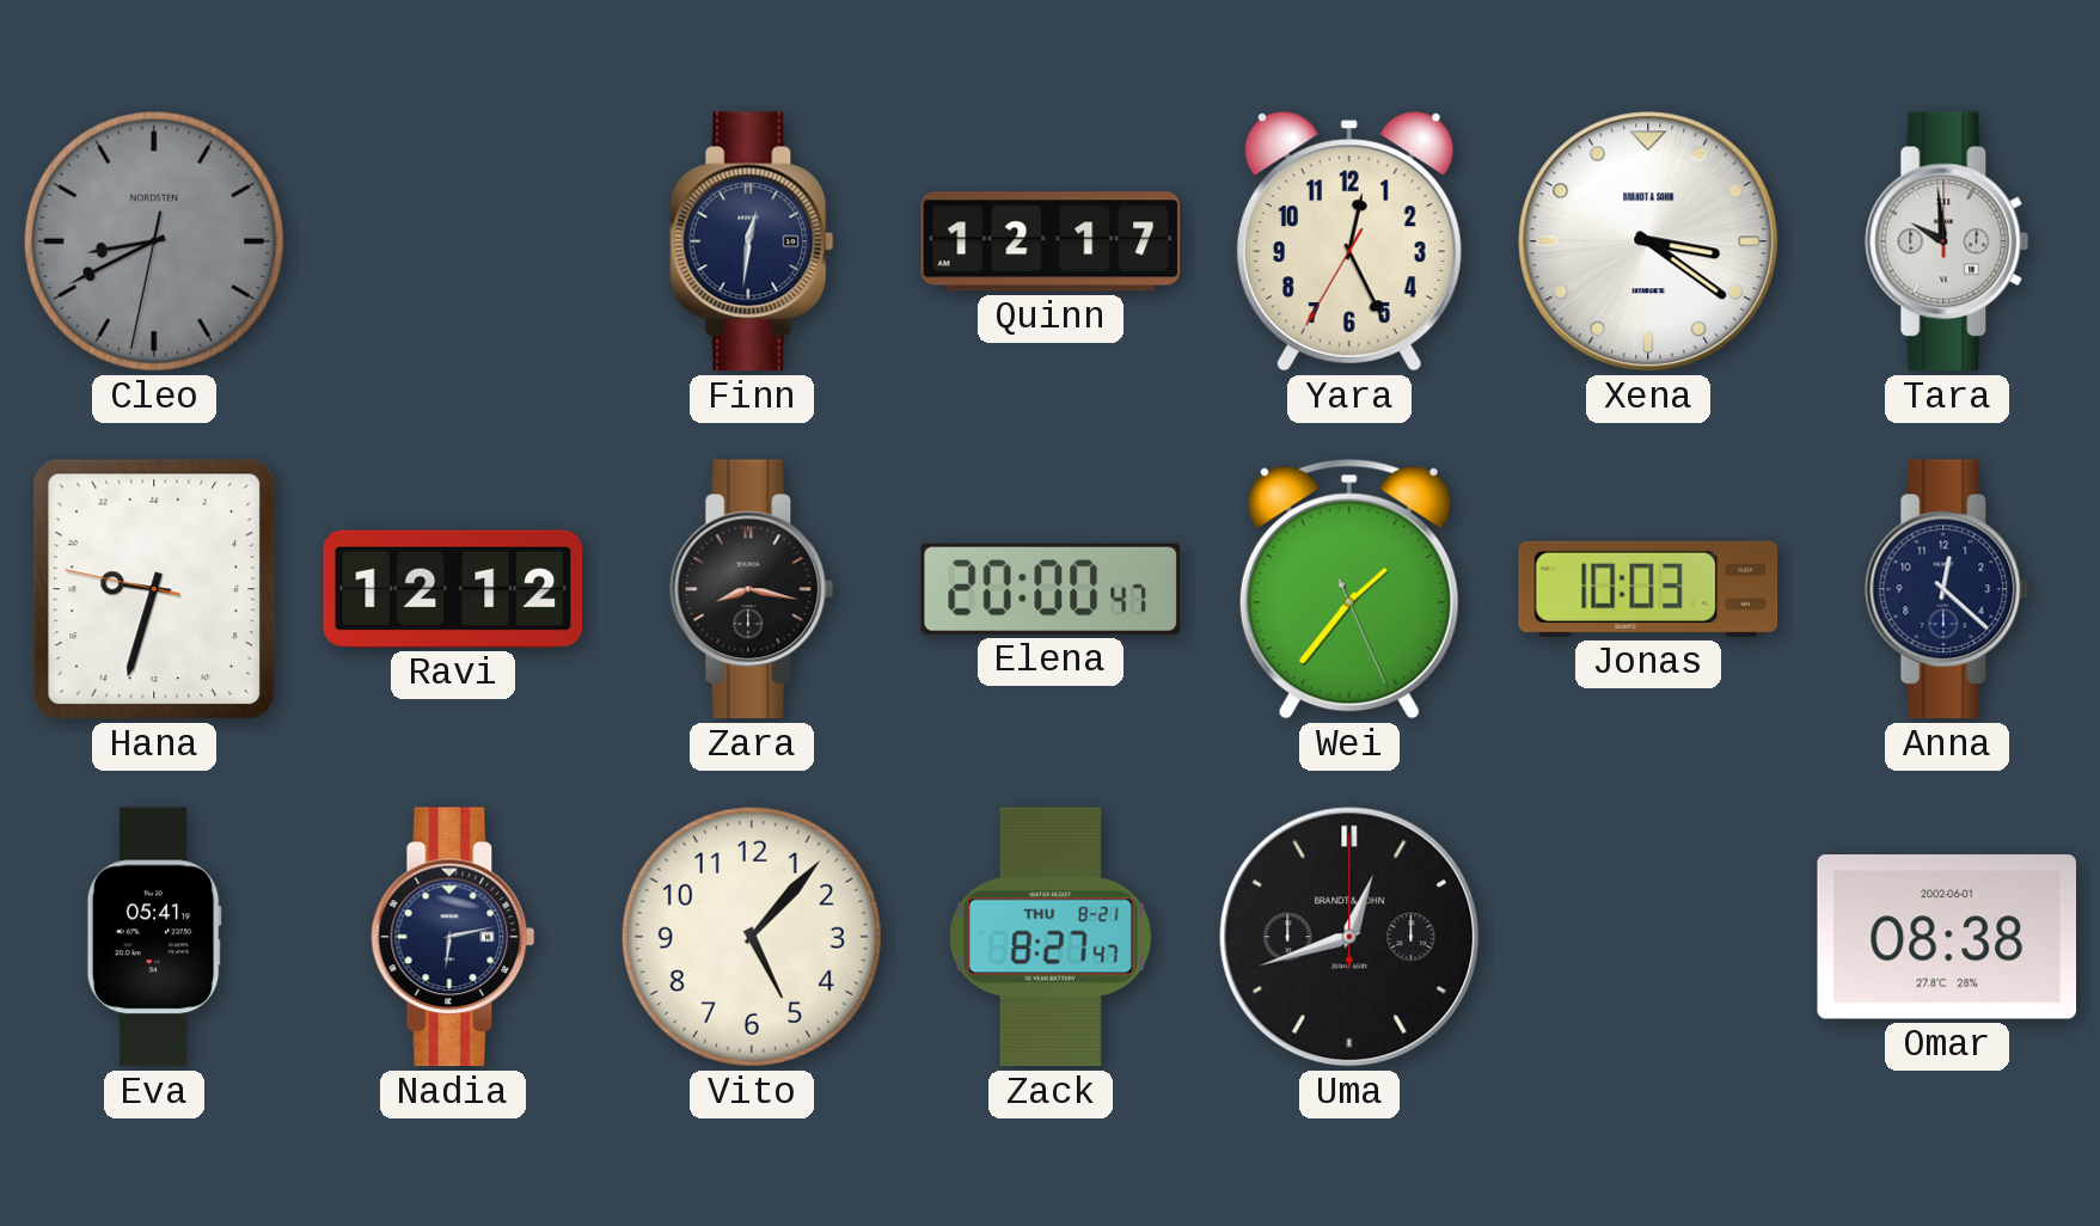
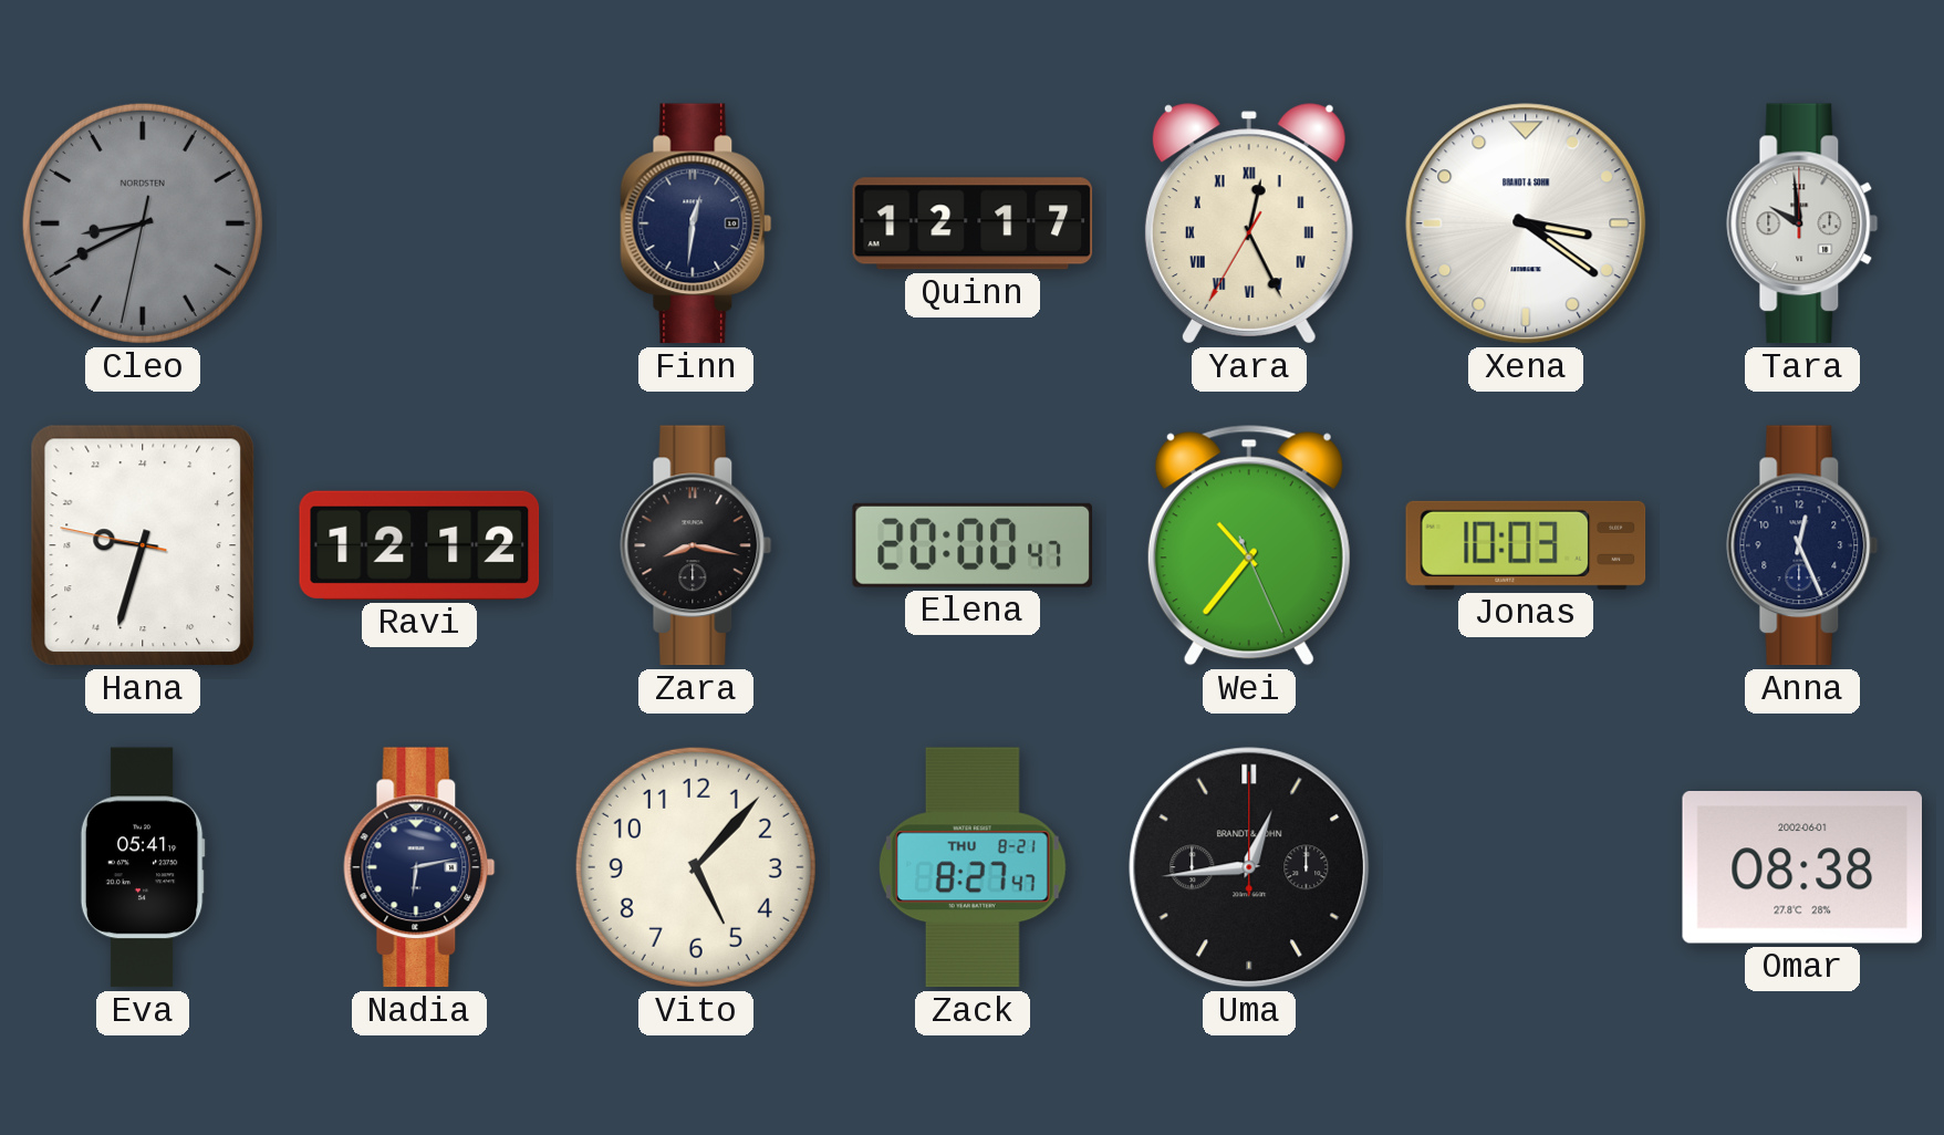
Yara numerals: Arabic -> Roman
Wei: 1:36 -> 10:36
Anna: 12:22 -> 12:26
Uma: 12:42 -> 12:44
